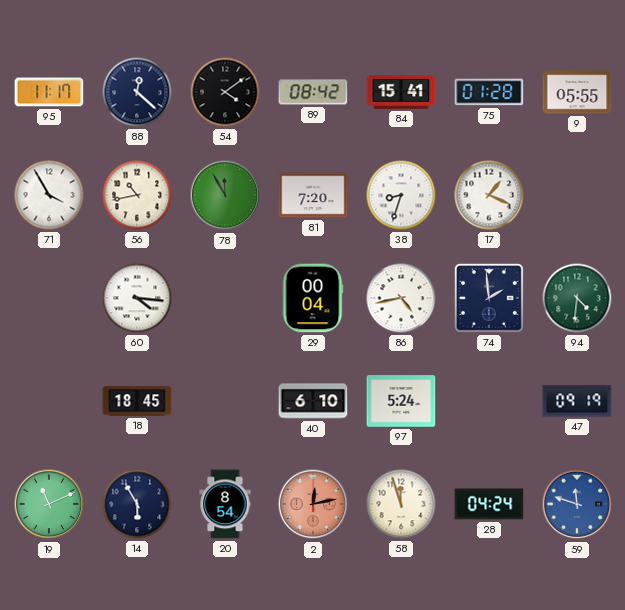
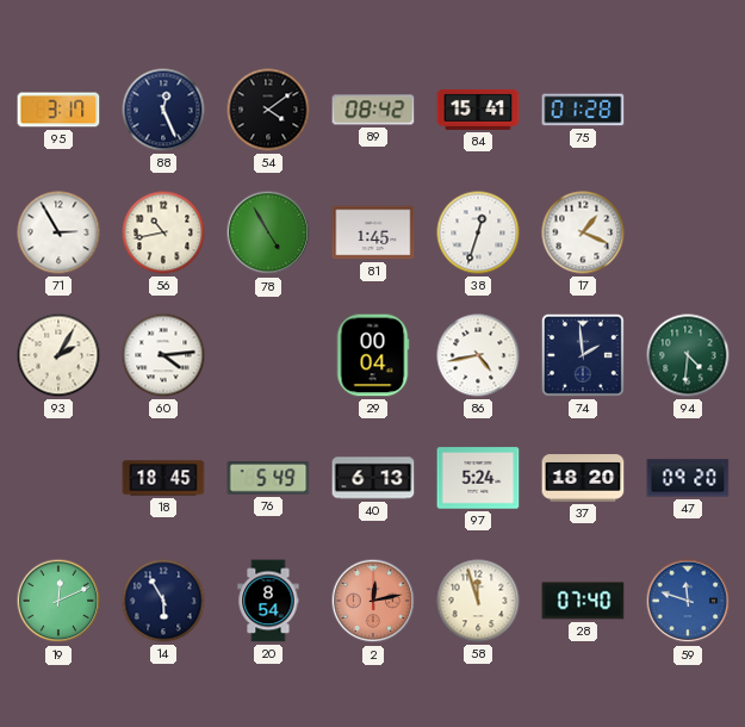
95: 11:17 -> 3:17
88: 12:22 -> 12:26
9: 05:55 -> none
71: 3:55 -> 2:55
78: 11:55 -> 4:55
81: 7:20 -> 1:45
38: 8:33 -> 12:33
93: none -> 2:05
60: 4:16 -> 4:14
76: none -> 5:49
40: 6:10 -> 6:13
37: none -> 18:20
47: 09:19 -> 09:20
19: 11:11 -> 12:11
28: 04:24 -> 07:40
